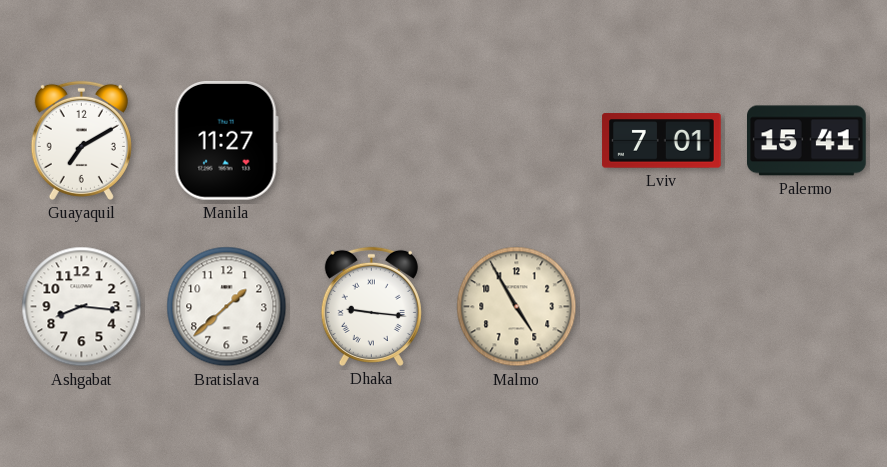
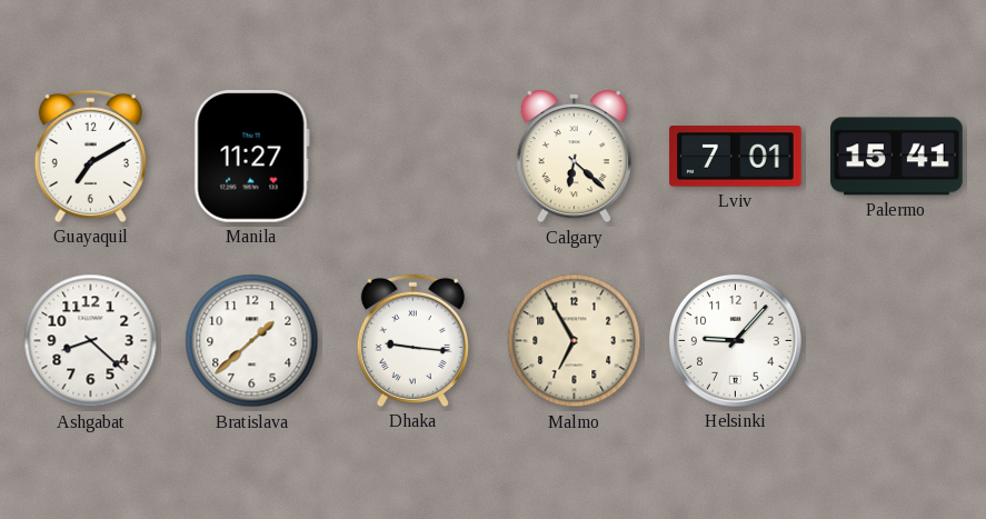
Calgary: none -> 6:22
Ashgabat: 8:16 -> 8:22
Malmo: 4:55 -> 6:55
Helsinki: none -> 9:07
